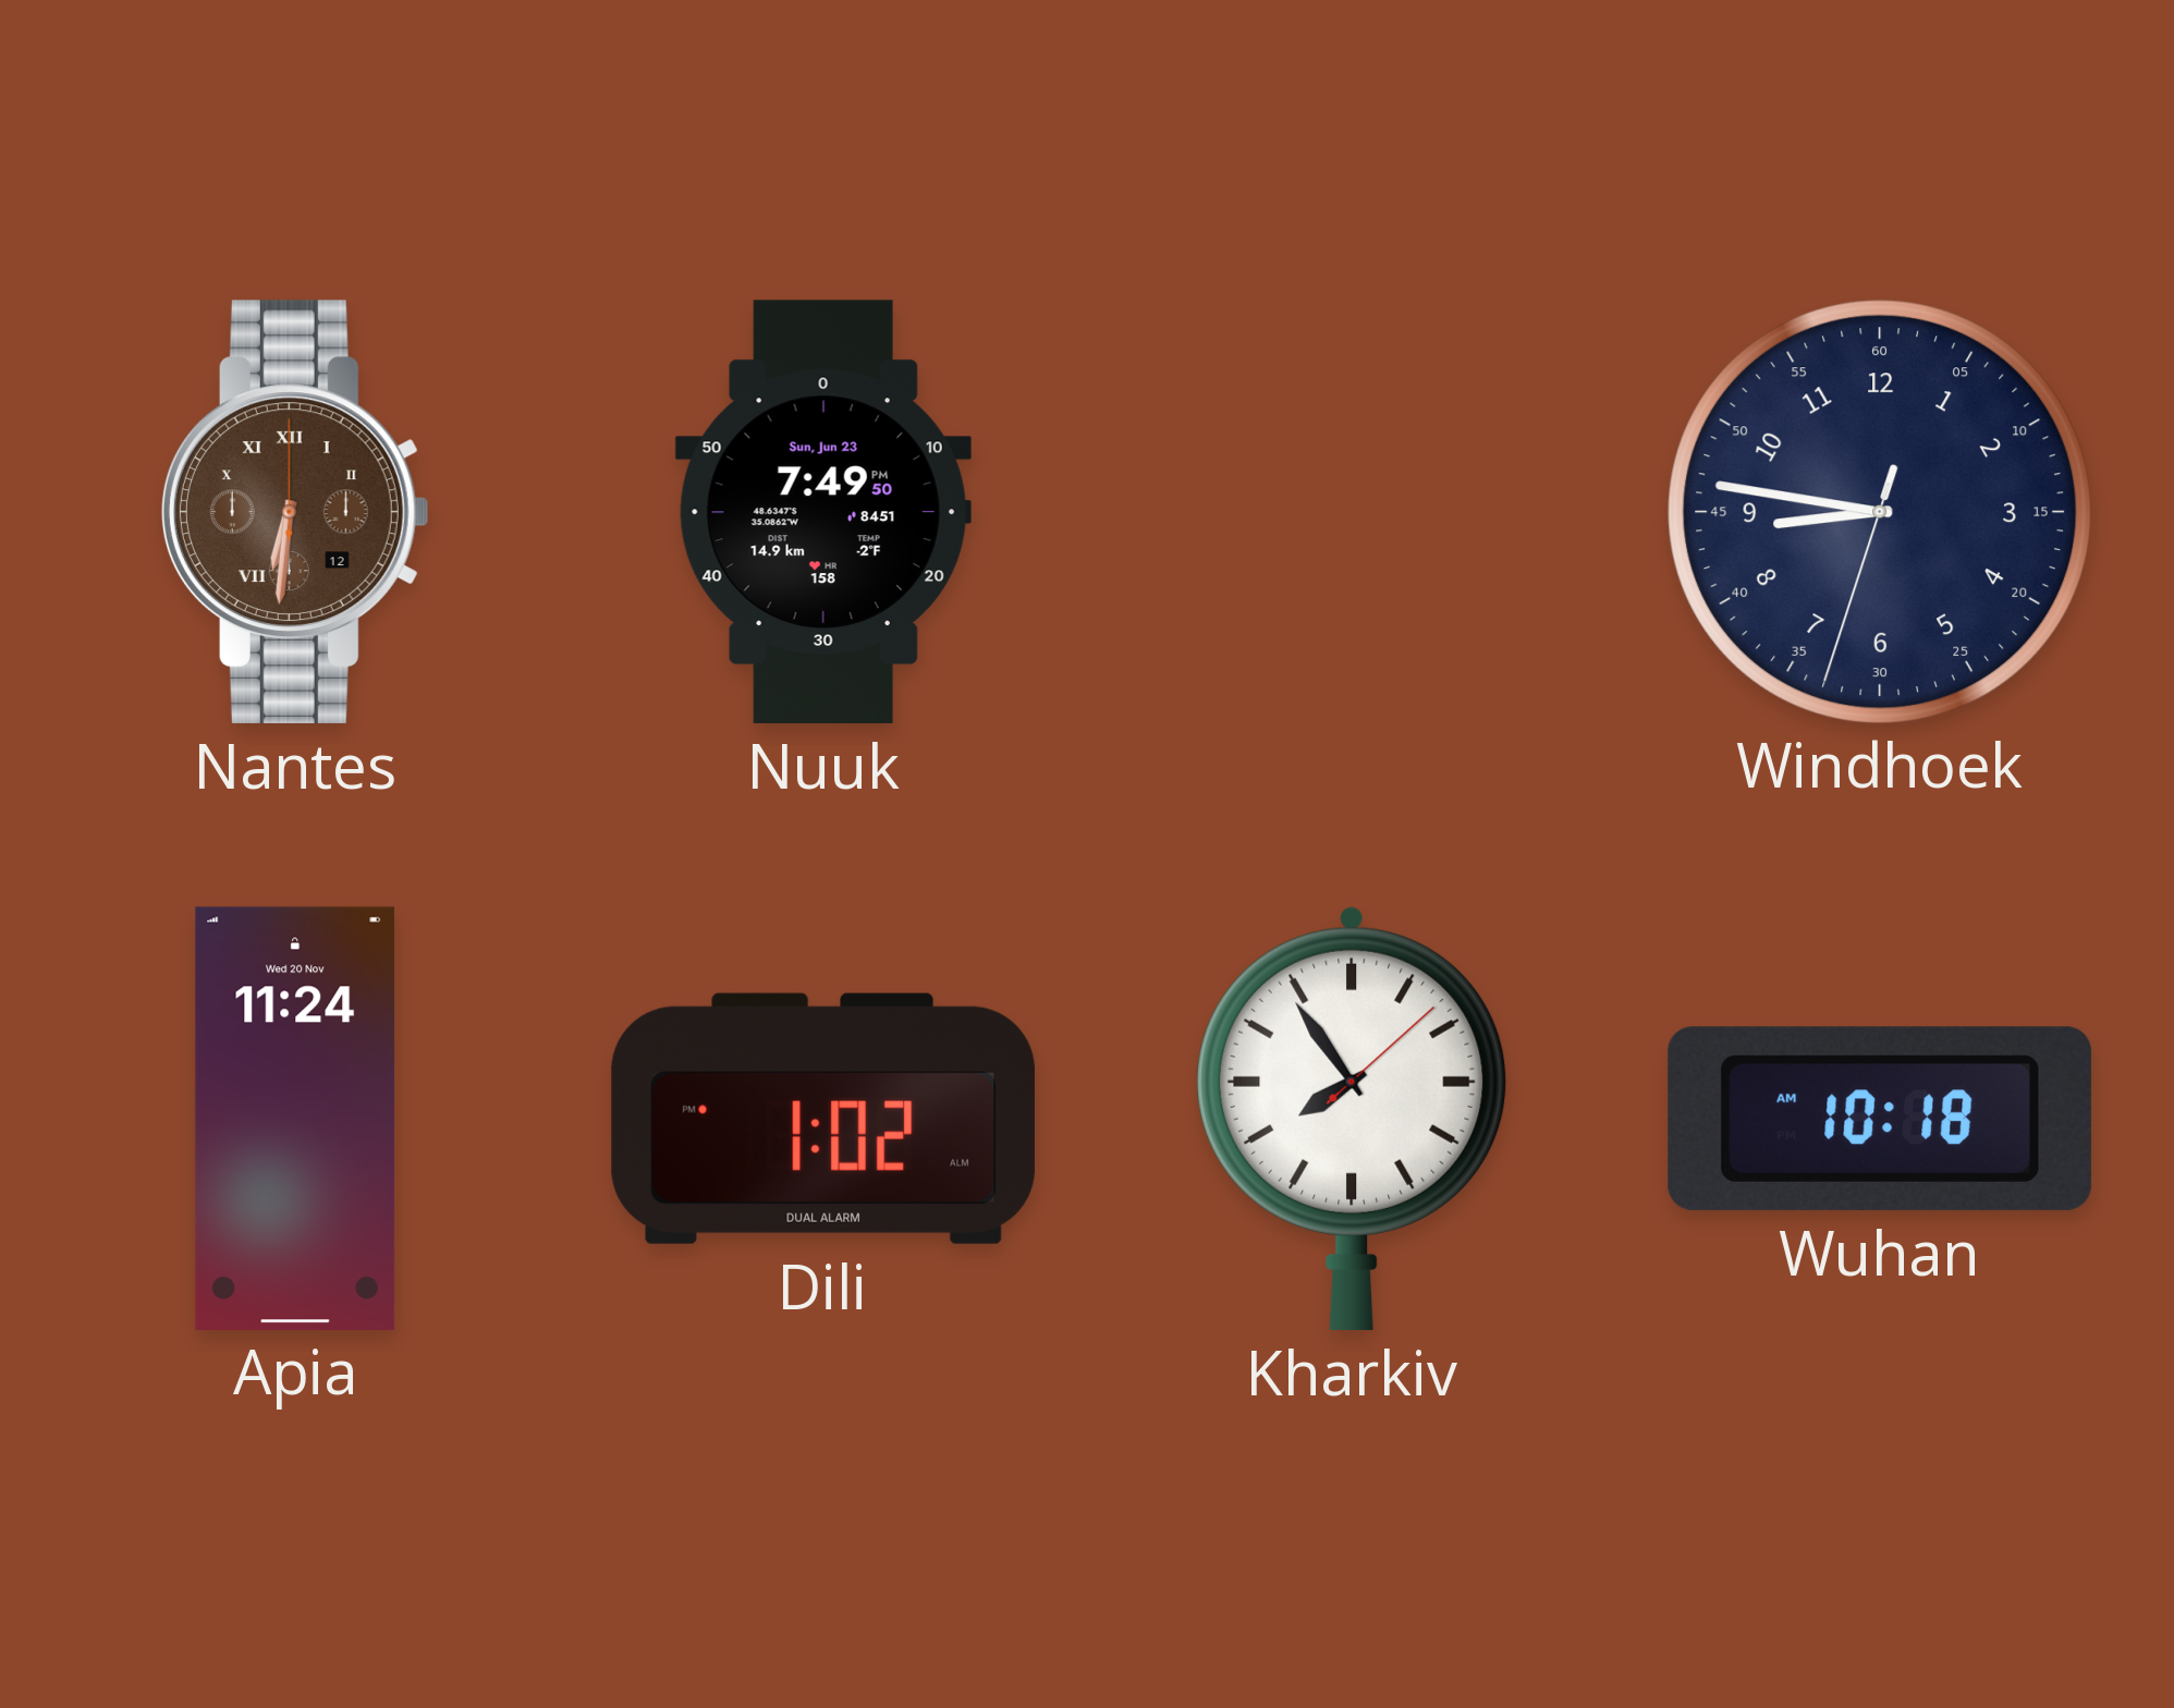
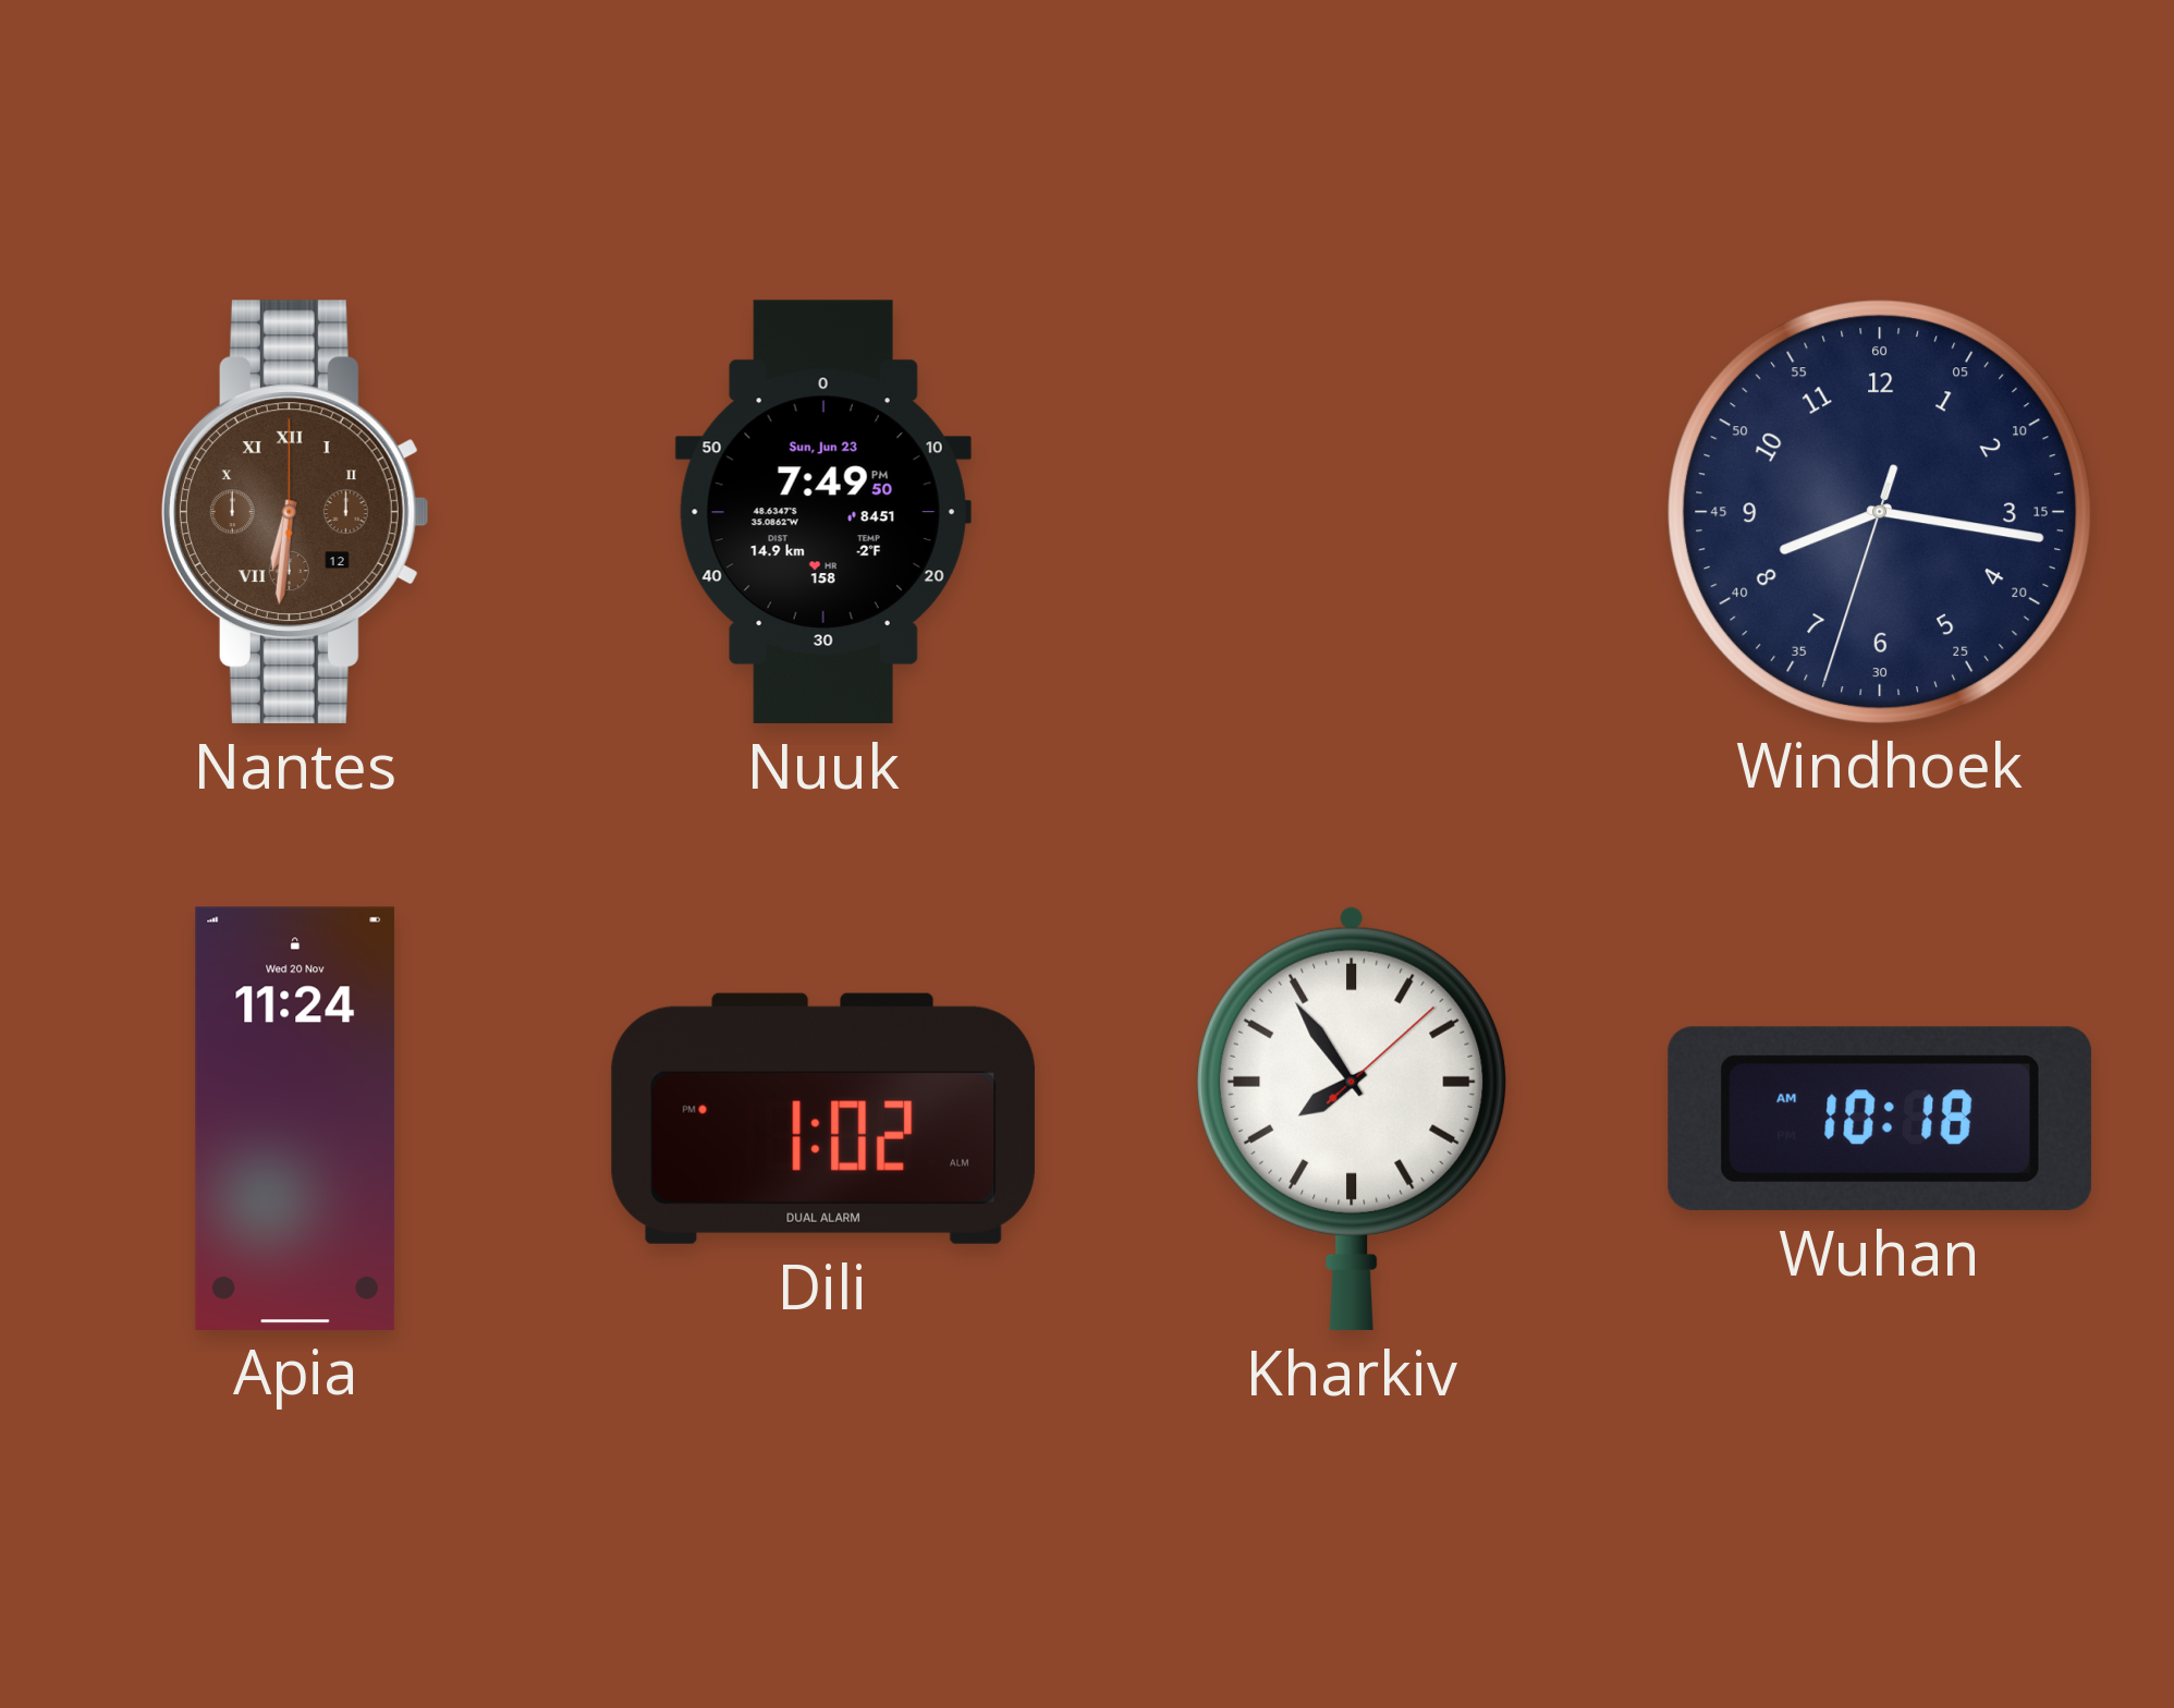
Windhoek: 8:46 -> 8:16
